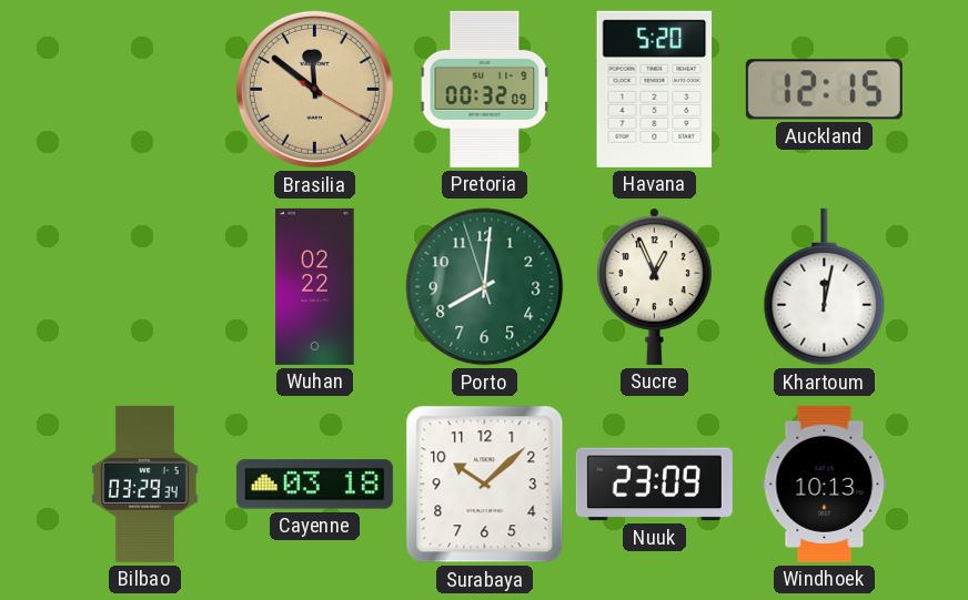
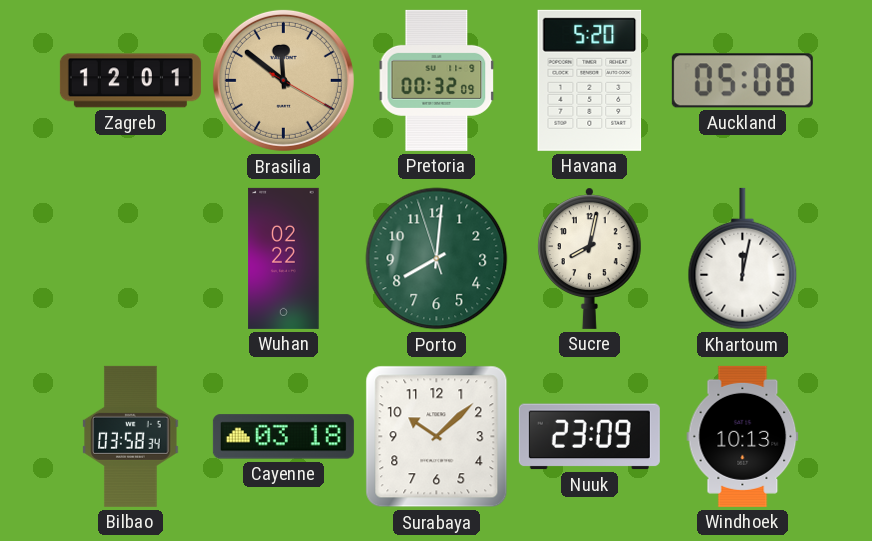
Zagreb: none -> 12:01
Auckland: 12:15 -> 05:08
Sucre: 12:56 -> 8:02
Bilbao: 03:29 -> 03:58
